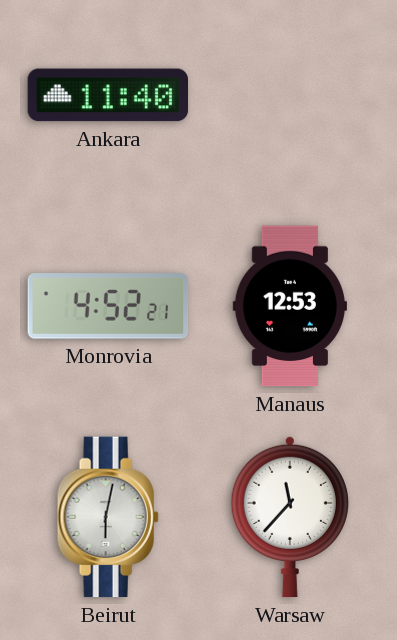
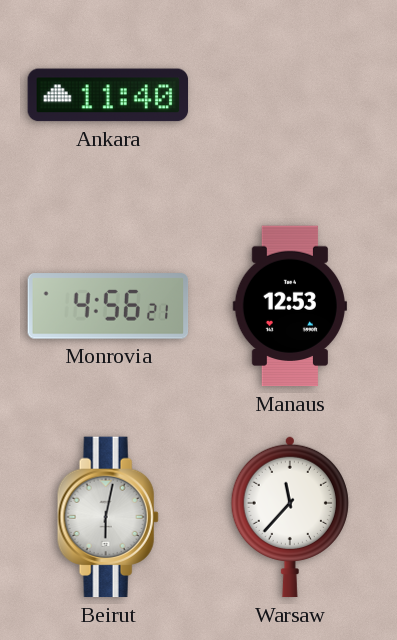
Monrovia: 4:52 -> 4:56
